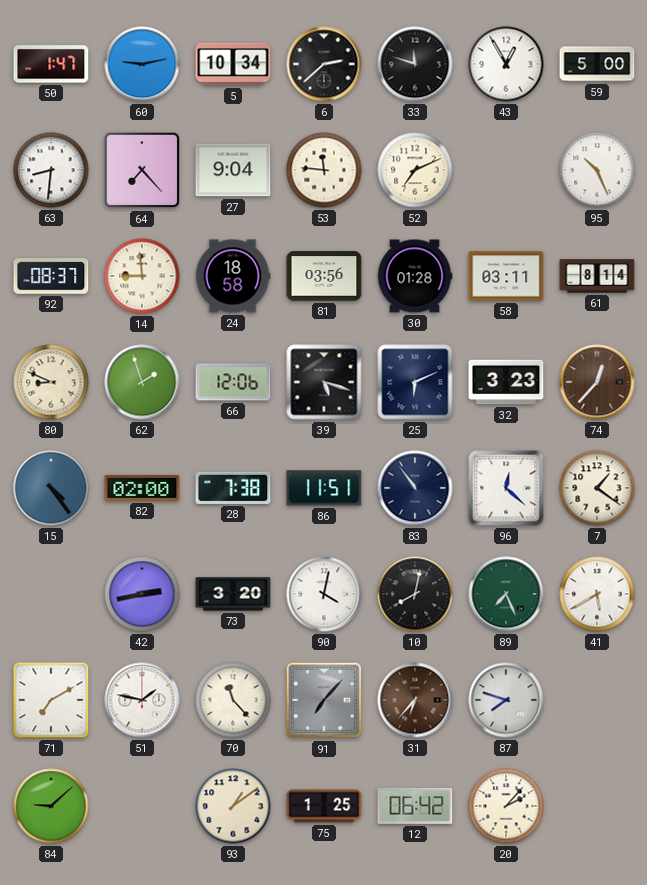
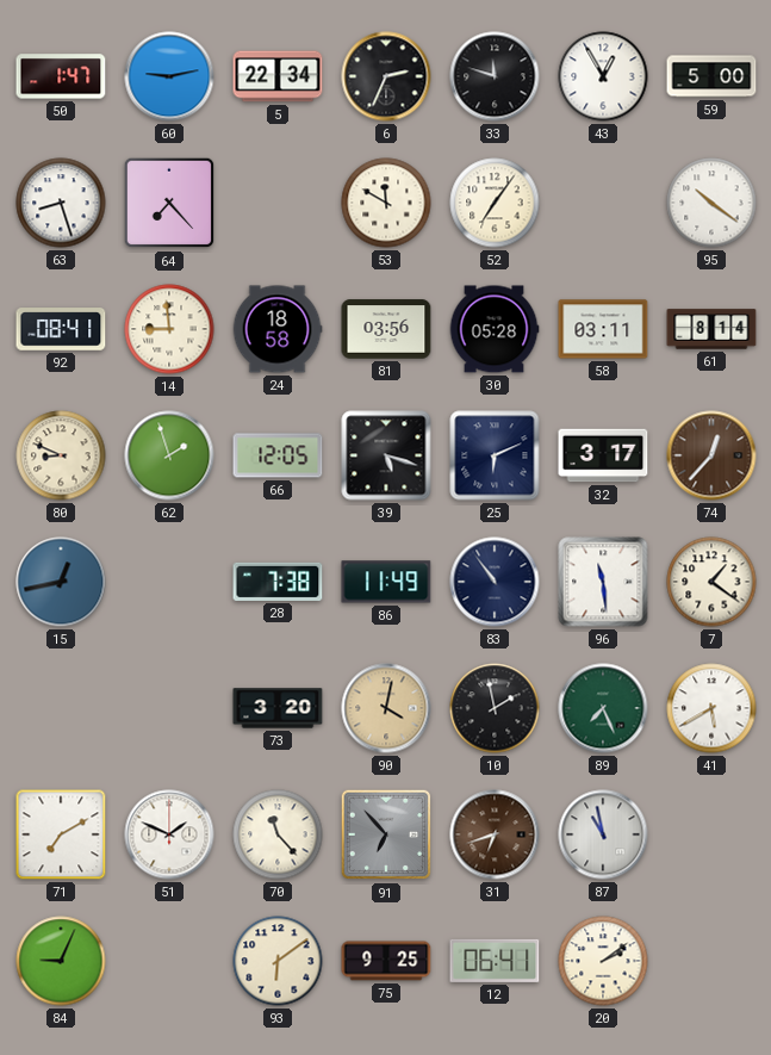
5: 10:34 -> 22:34
6: 2:38 -> 2:34
63: 8:31 -> 8:27
27: 9:04 -> none
53: 11:46 -> 11:50
52: 7:11 -> 7:06
95: 10:26 -> 10:21
92: 08:37 -> 08:41
30: 01:28 -> 05:28
66: 12:06 -> 12:05
32: 3:23 -> 3:17
15: 4:24 -> 12:43
82: 02:00 -> none
86: 11:51 -> 11:49
96: 12:22 -> 11:29
42: 2:43 -> none
90 dial: white -> champagne
10: 8:02 -> 1:58
51: 1:47 -> 1:49
91: 7:07 -> 6:53
31: 6:37 -> 6:42
87: 7:48 -> 10:58
84: 9:08 -> 9:04
93: 1:09 -> 6:09
75: 1:25 -> 9:25
12: 06:42 -> 06:41
20: 2:07 -> 2:09
